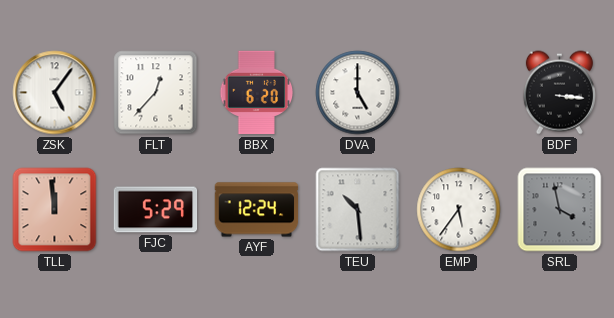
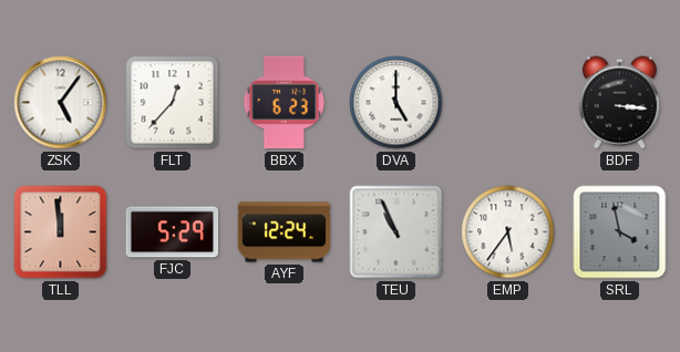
BBX: 6:20 -> 6:23
TEU: 10:29 -> 10:56
